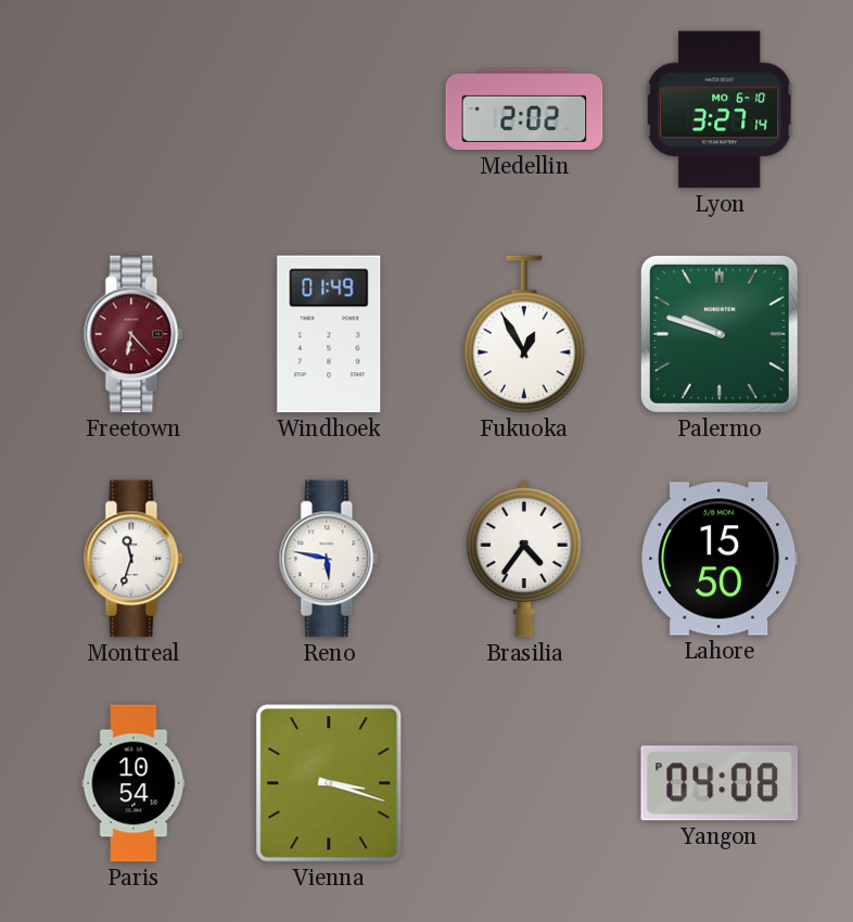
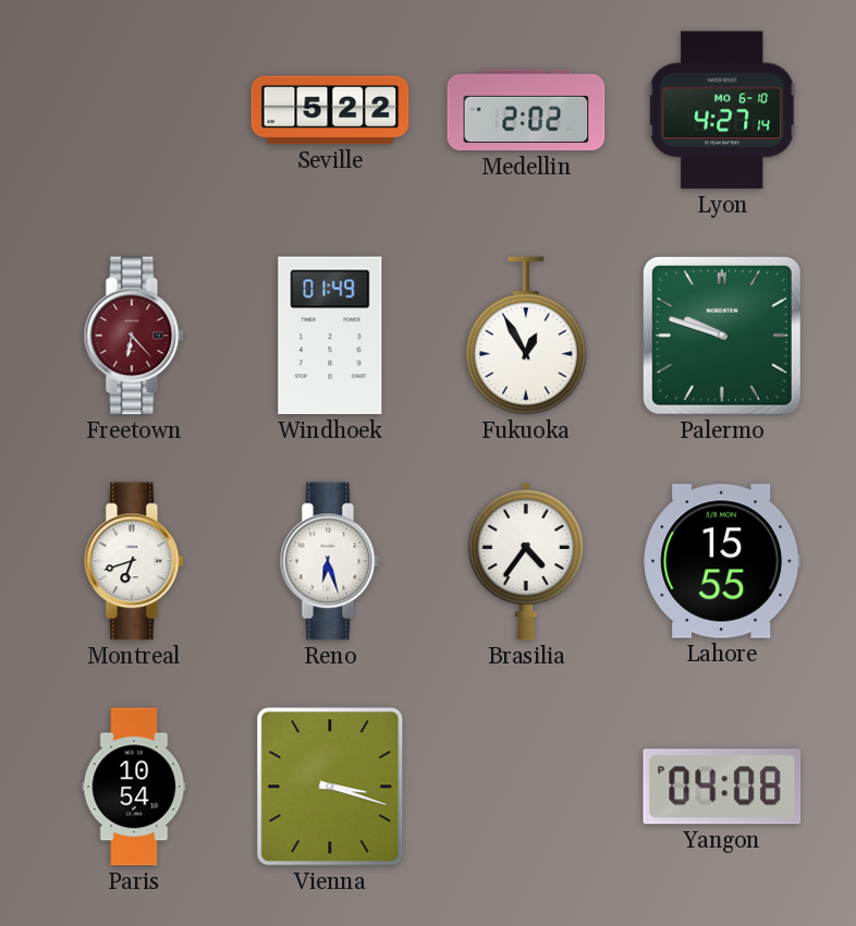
Seville: none -> 5:22
Lyon: 3:27 -> 4:27
Montreal: 11:33 -> 6:42
Reno: 5:47 -> 6:27
Lahore: 15:50 -> 15:55
